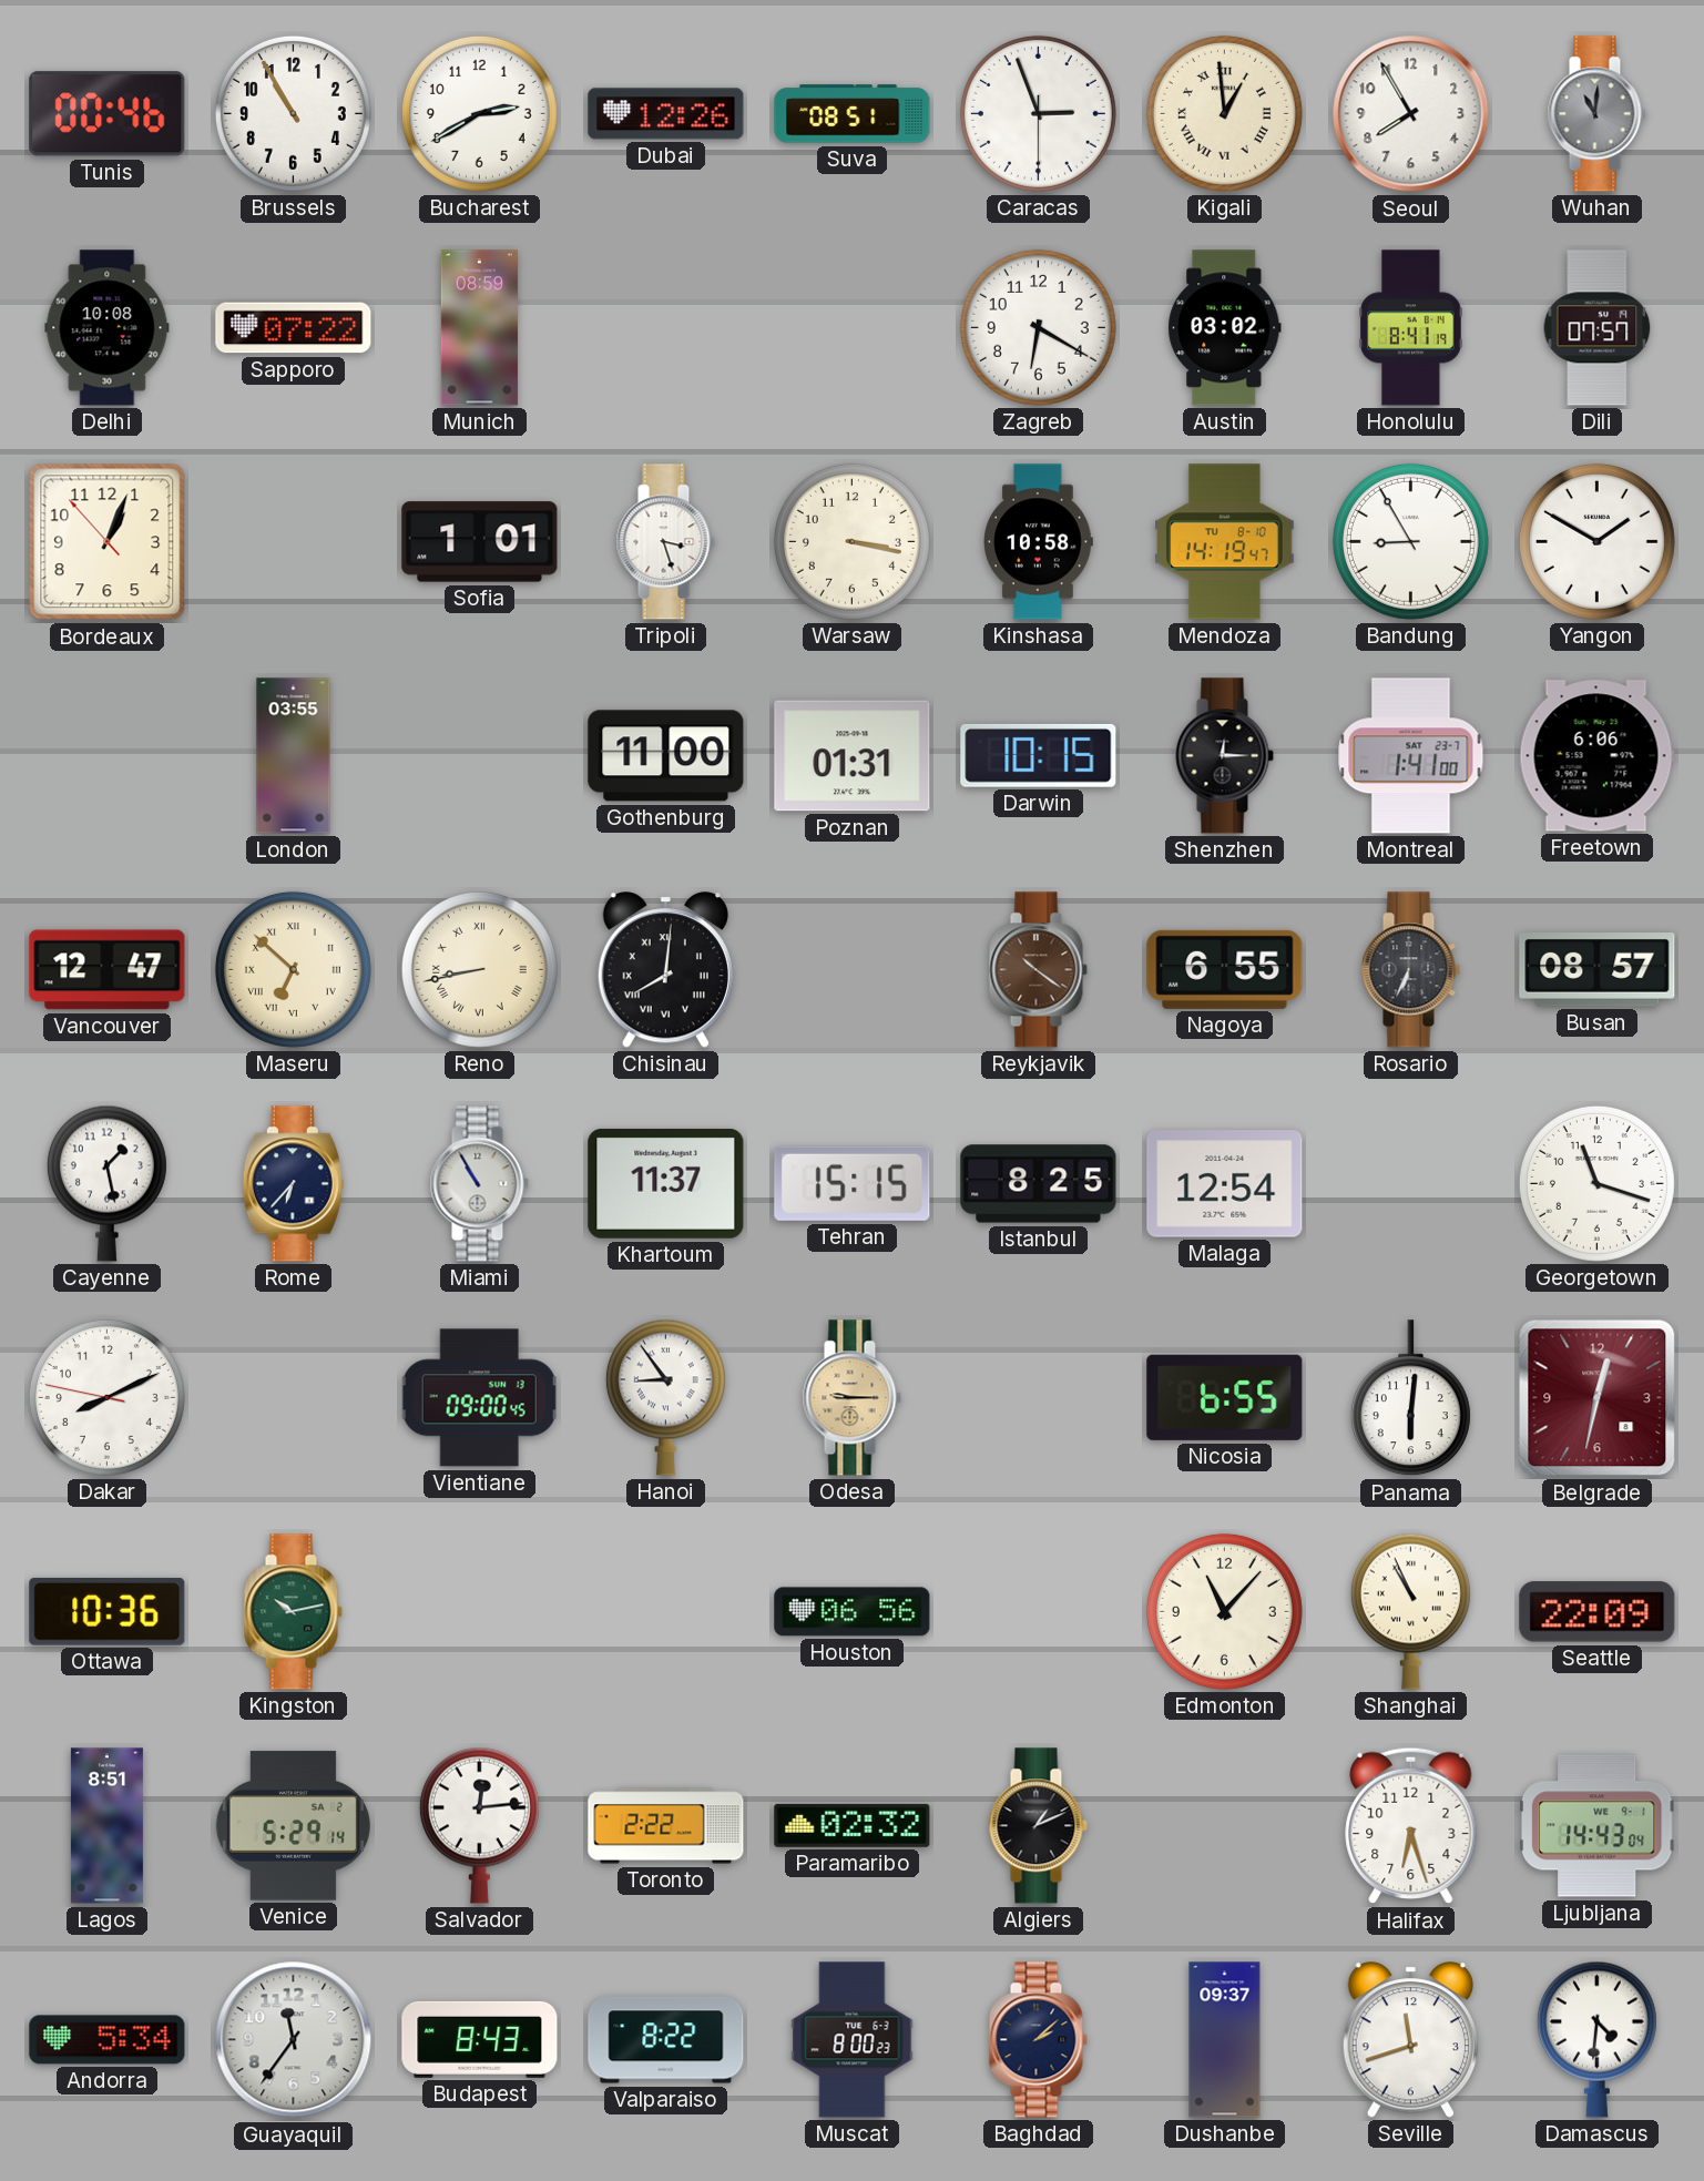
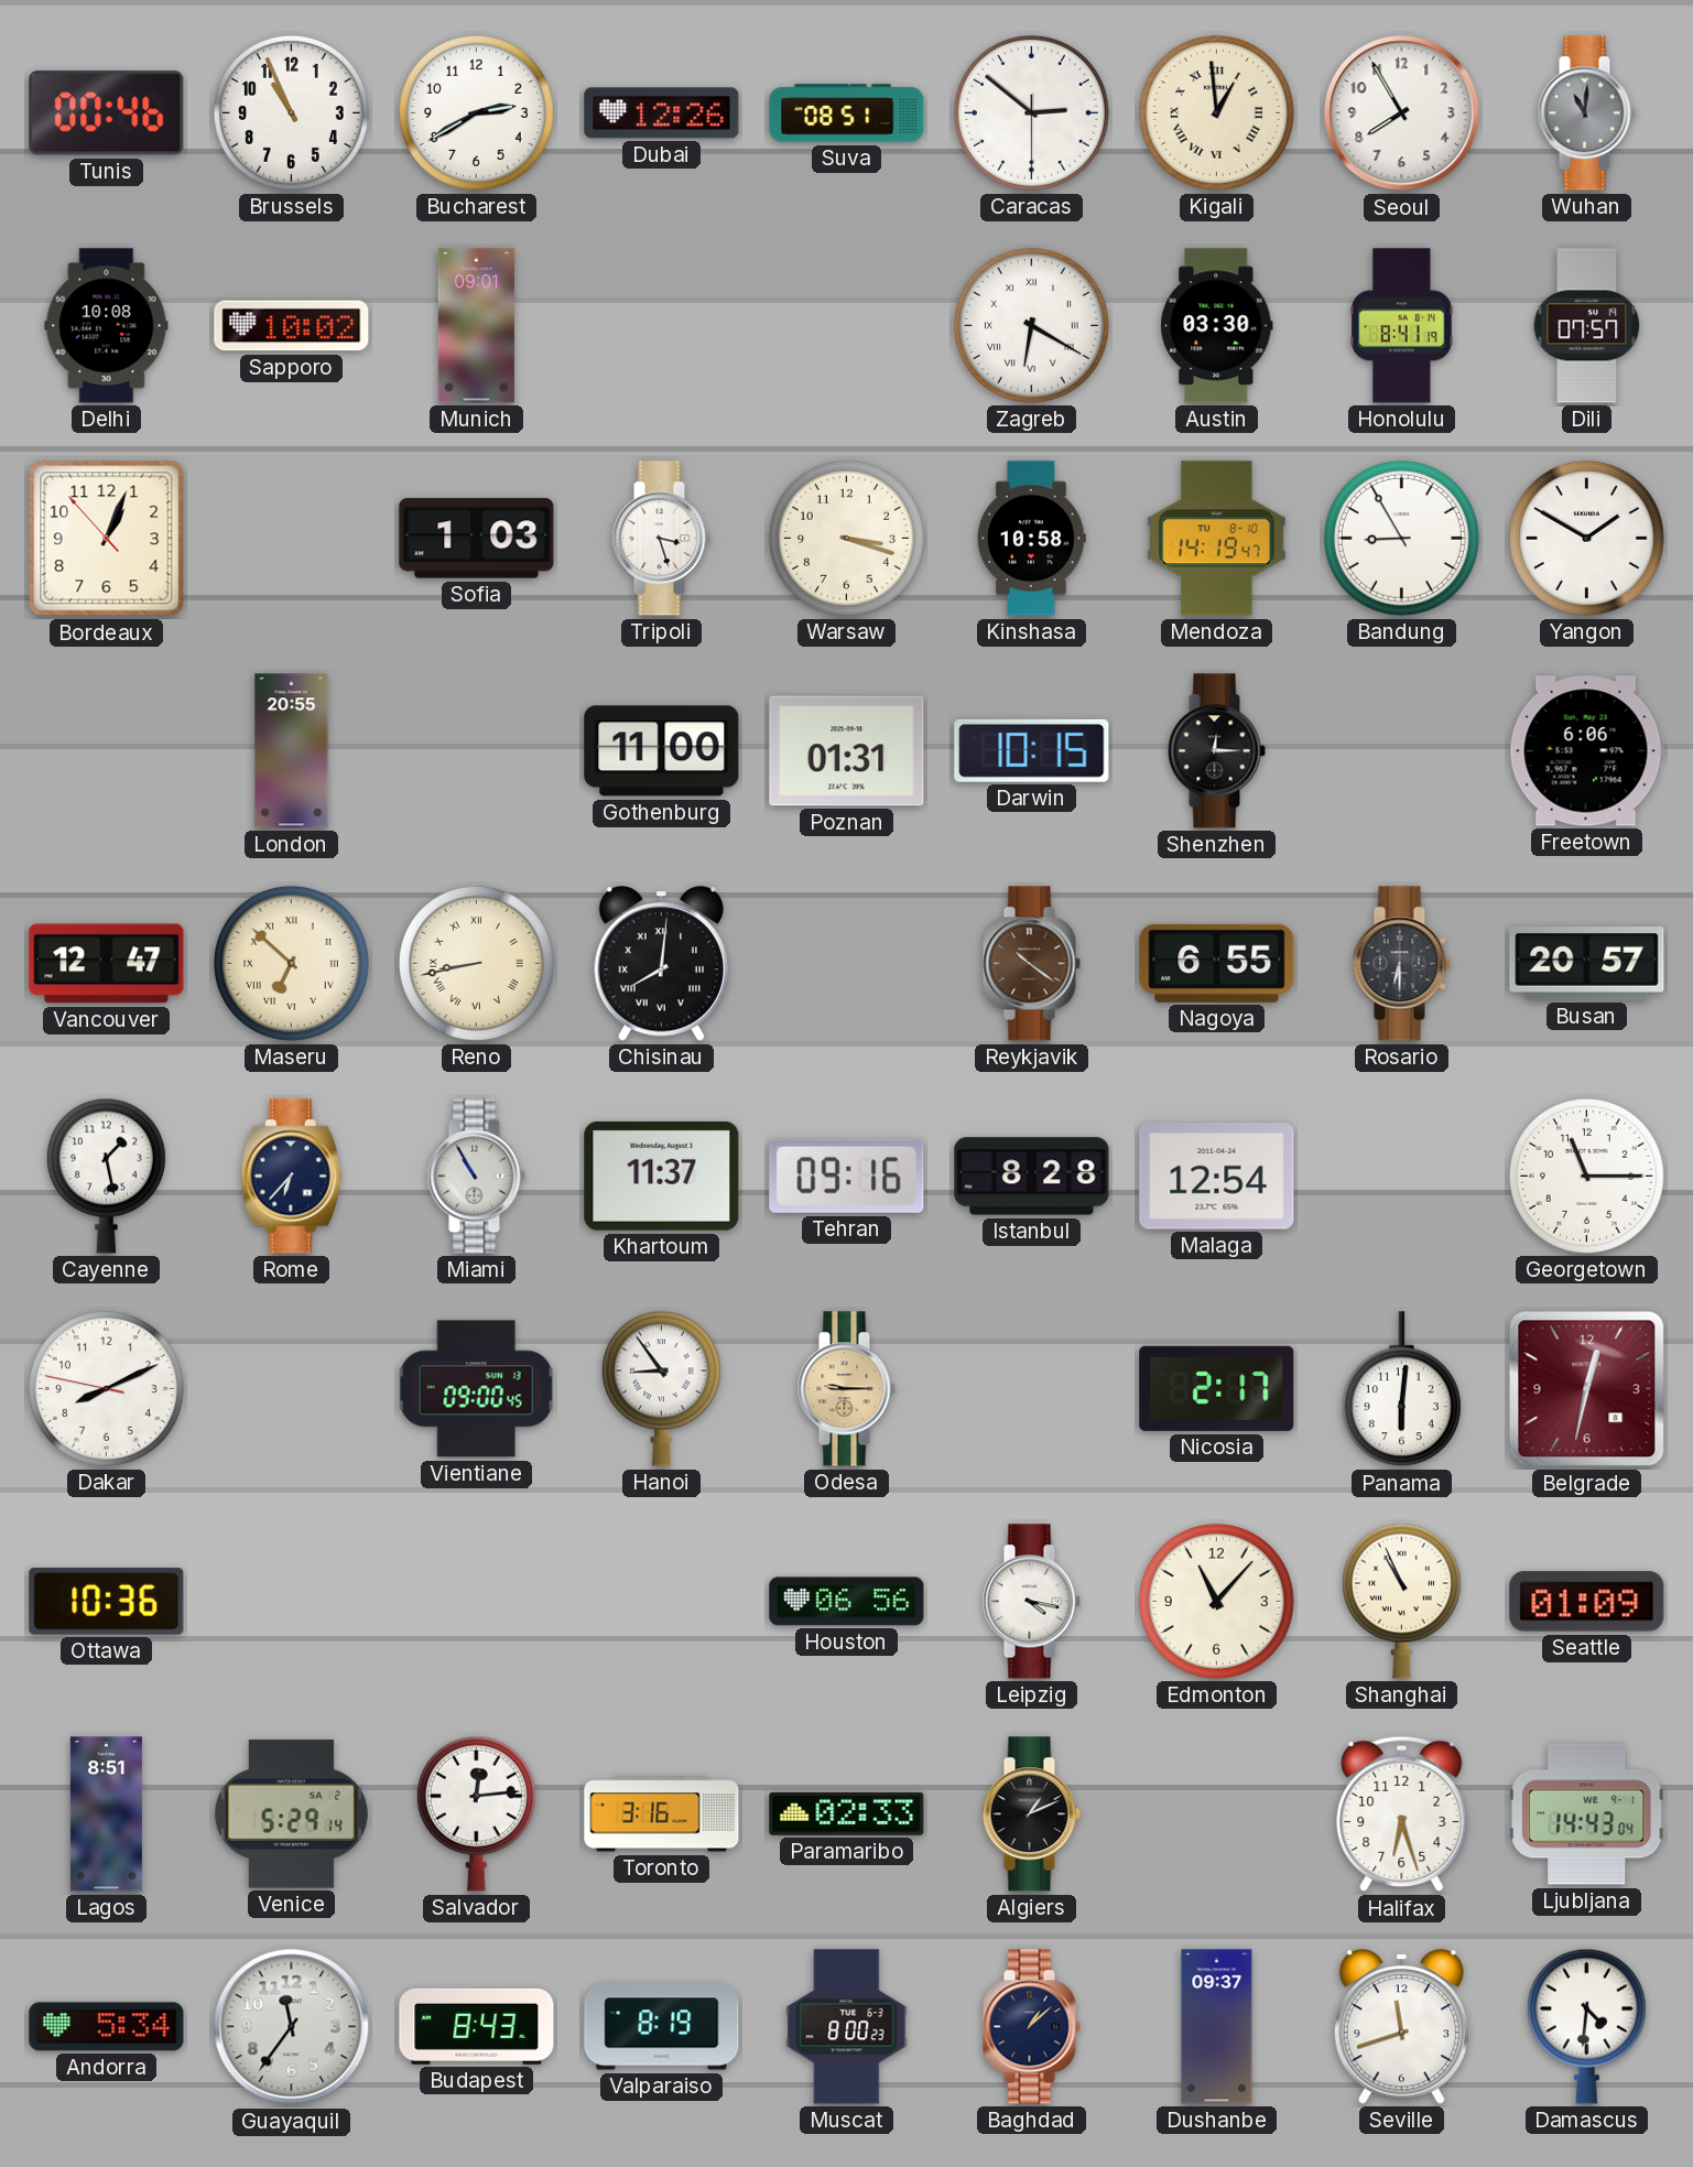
Brussels: 10:55 -> 10:56
Caracas: 2:56 -> 2:51
Sapporo: 07:22 -> 10:02
Munich: 08:59 -> 09:01
Zagreb numerals: Arabic -> Roman
Austin: 03:02 -> 03:30
Sofia: 1:01 -> 1:03
Warsaw: 3:17 -> 3:18
London: 03:55 -> 20:55
Montreal: 1:41 -> none
Rosario: 6:34 -> 6:30
Busan: 08:57 -> 20:57
Tehran: 15:15 -> 09:16
Istanbul: 8:25 -> 8:28
Georgetown: 11:18 -> 11:15
Nicosia: 6:55 -> 2:17
Kingston: 10:13 -> none
Leipzig: none -> 4:17
Seattle: 22:09 -> 01:09
Toronto: 2:22 -> 3:16
Paramaribo: 02:32 -> 02:33
Valparaiso: 8:22 -> 8:19
Baghdad: 2:08 -> 1:08
